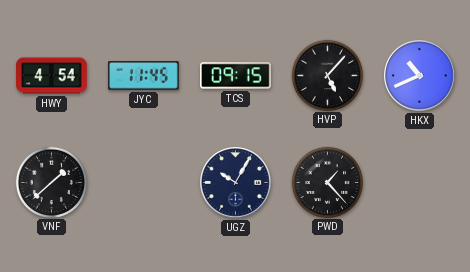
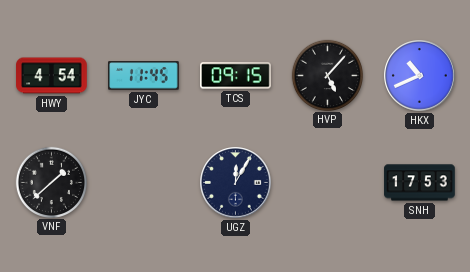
UGZ: 10:05 -> 12:05
PWD: 1:23 -> none
SNH: none -> 17:53
